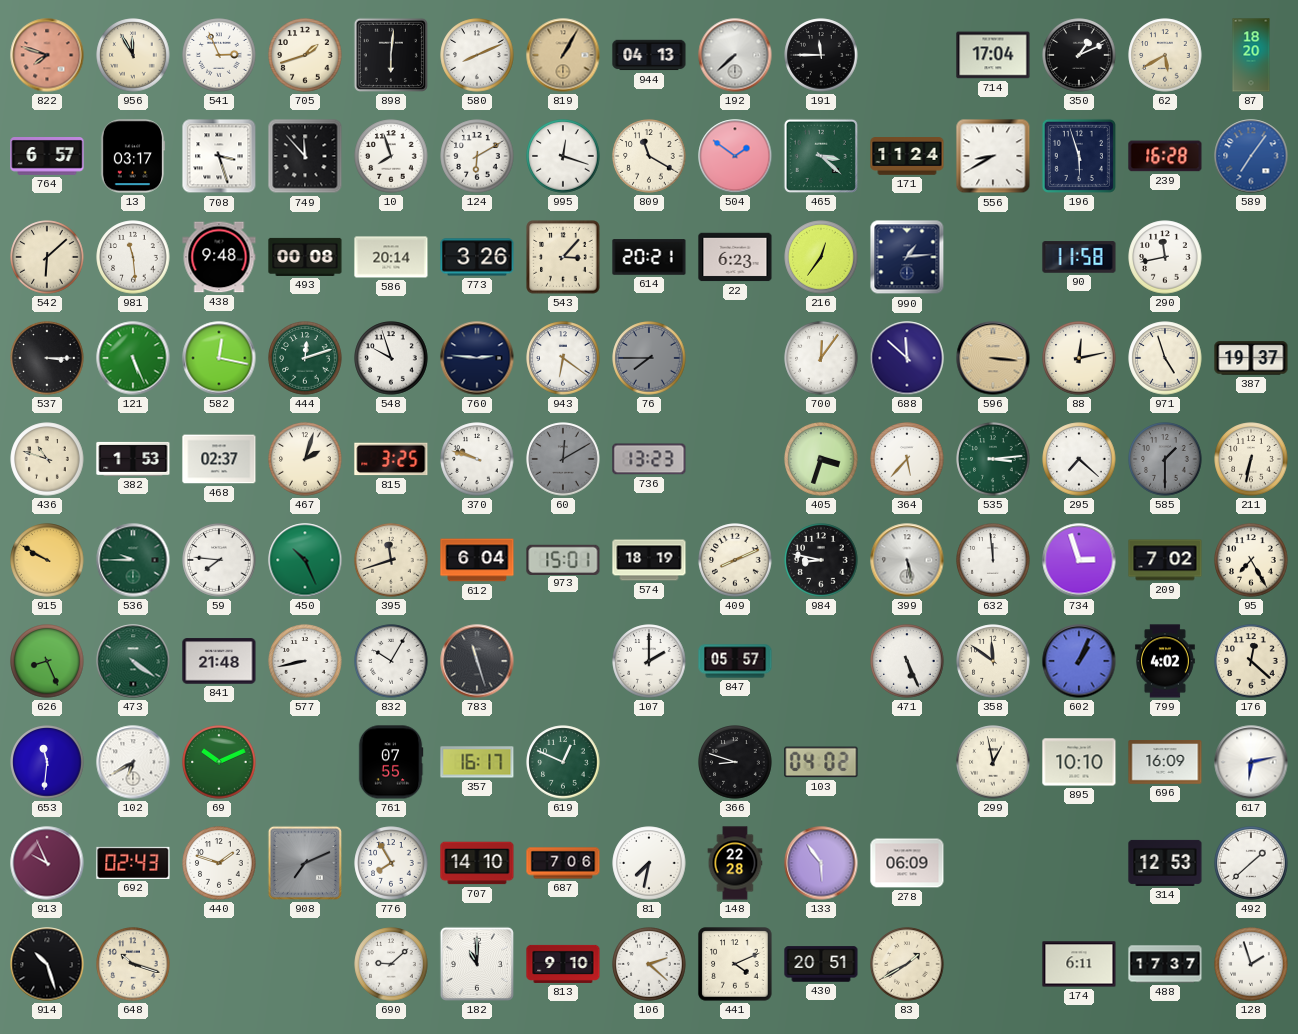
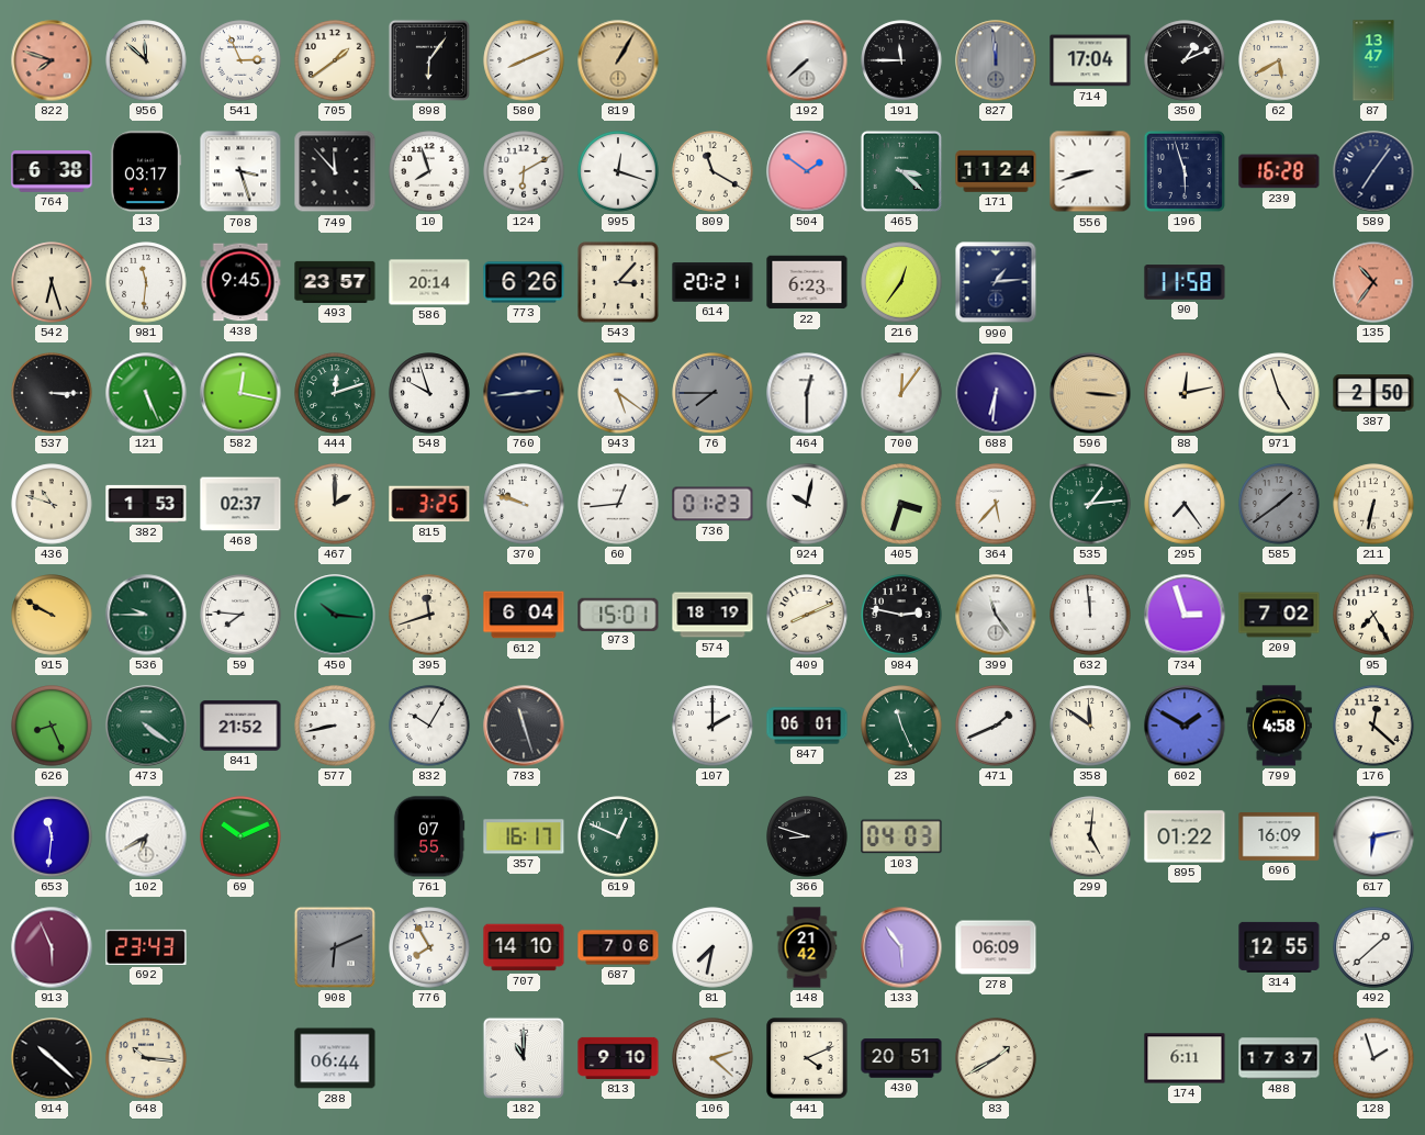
956: 11:55 -> 11:52
705: 1:42 -> 1:39
898: 6:01 -> 6:06
944: 04:13 -> none
827: none -> 11:59
87: 18:20 -> 13:47
764: 6:57 -> 6:38
556: 8:40 -> 8:42
589 dial: blue -> navy
542: 6:08 -> 6:27
981: 11:29 -> 11:31
438: 9:48 -> 9:45
493: 00:08 -> 23:57
773: 3:26 -> 6:26
290: 11:43 -> none
135: none -> 10:36
760: 2:46 -> 2:44
943: 6:21 -> 5:21
464: none -> 12:30
688: 11:52 -> 6:31
387: 19:37 -> 2:50
467: 2:03 -> 2:00
60: 12:10 -> 12:44
60 dial: grey -> white
736: 13:23 -> 01:23
924: none -> 10:02
535: 3:14 -> 1:14
295: 7:22 -> 7:24
585: 1:30 -> 1:39
450: 10:26 -> 10:16
984: 8:47 -> 2:47
399: 5:28 -> 11:24
841: 21:48 -> 21:52
847: 05:57 -> 06:01
23: none -> 11:26
471: 5:26 -> 1:41
602: 1:04 -> 1:50
799: 4:02 -> 4:58
103: 04:02 -> 04:03
299: 12:58 -> 5:01
895: 10:10 -> 01:22
913: 9:56 -> 5:56
692: 02:43 -> 23:43
440: 1:48 -> none
908: 7:11 -> 6:11
148: 22:28 -> 21:42
314: 12:53 -> 12:55
914: 10:27 -> 10:22
648: 10:18 -> 10:16
288: none -> 06:44
690: 9:08 -> none
